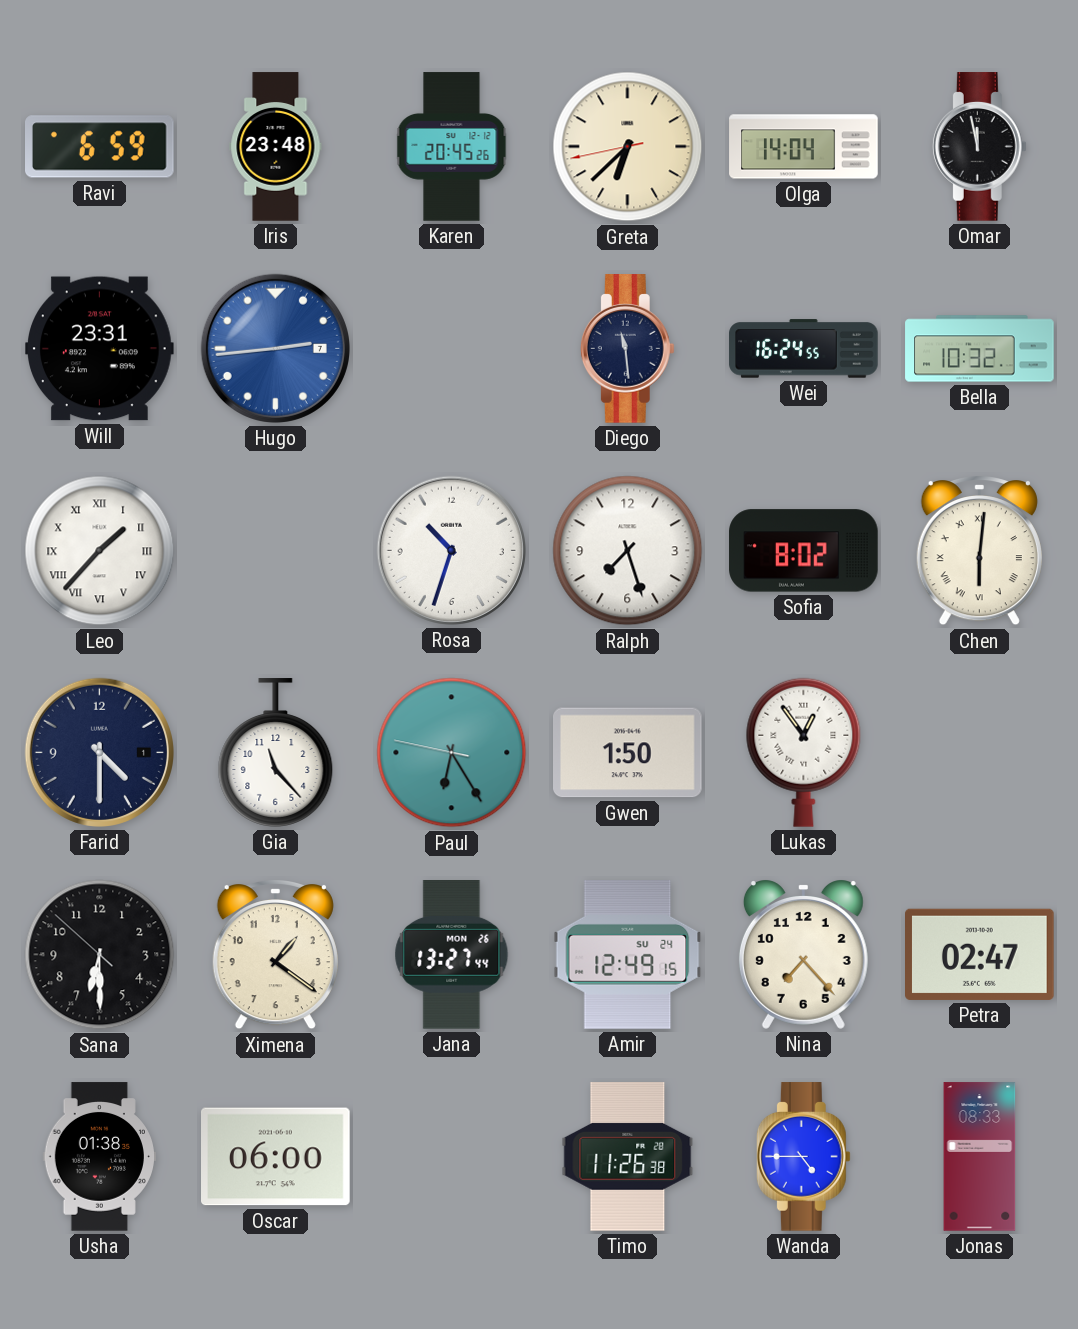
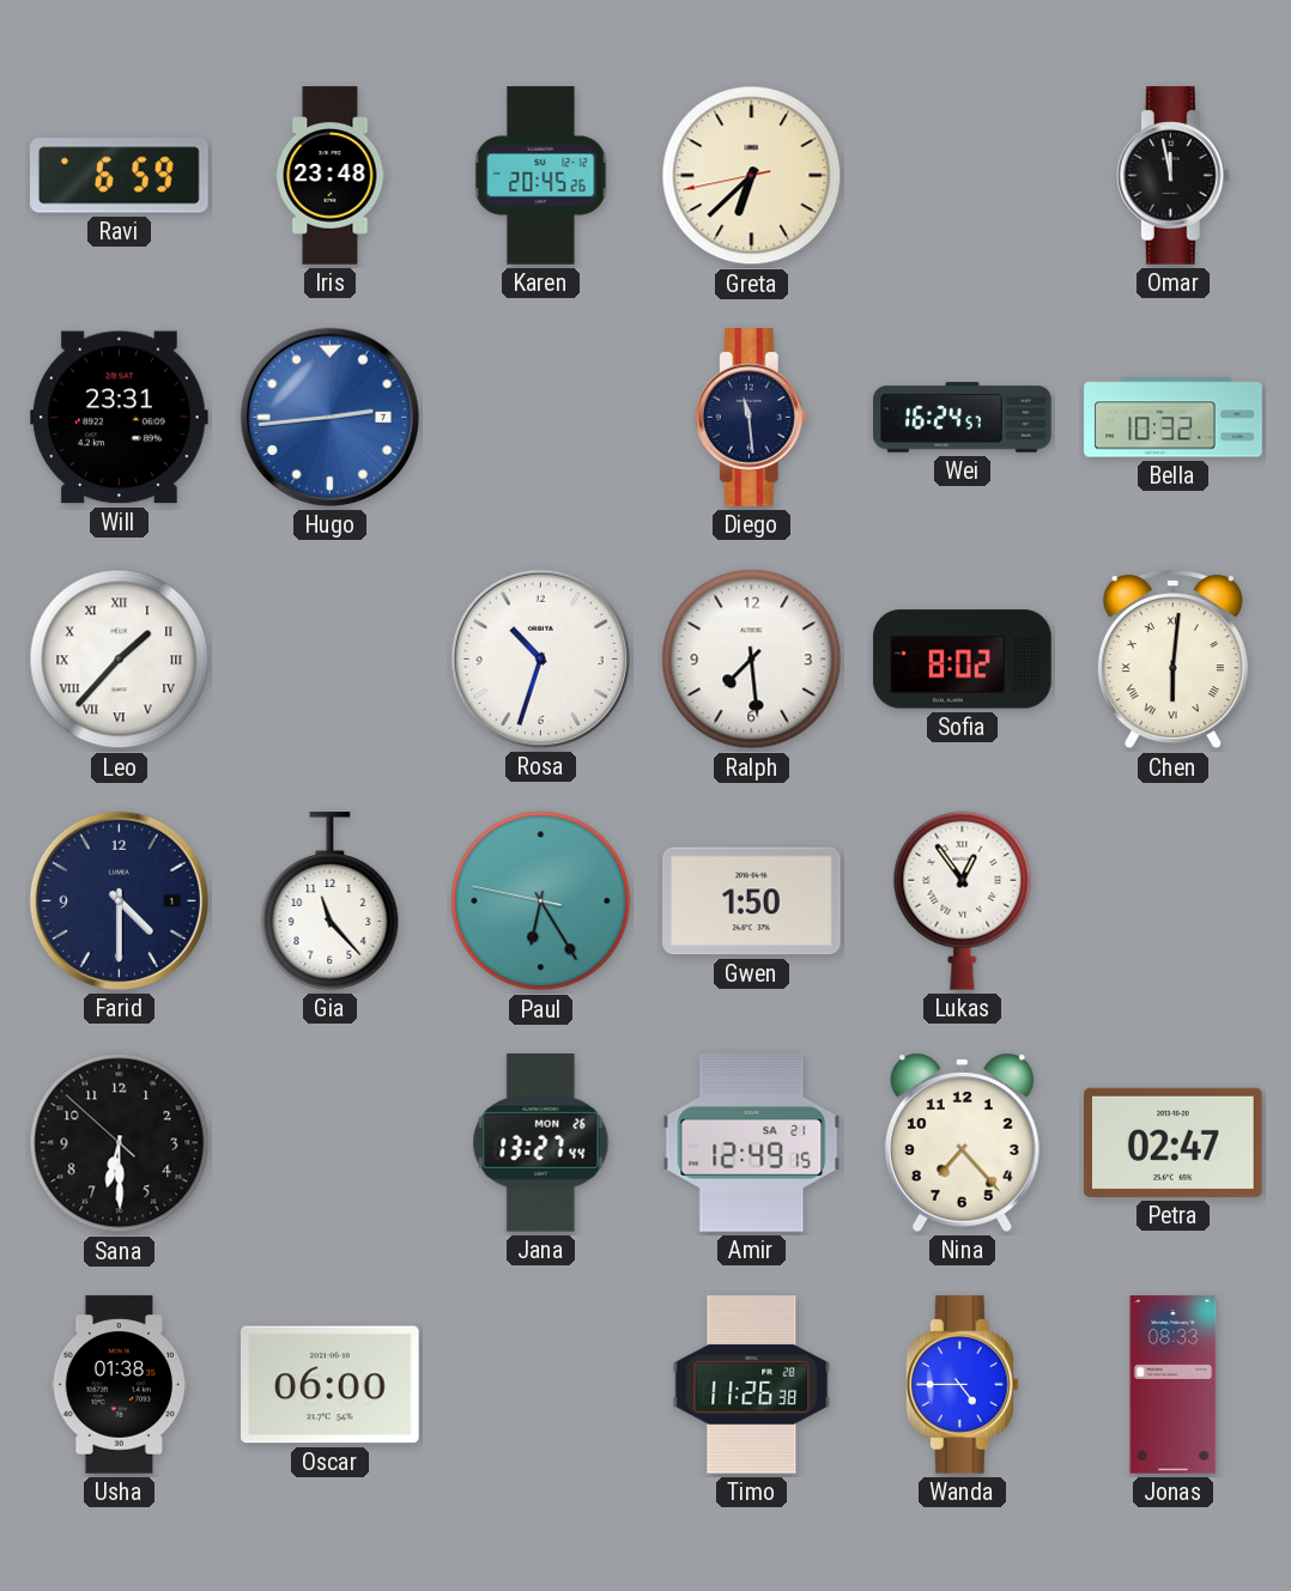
Olga: 14:04 -> none
Wei: 16:24:55 -> 16:24:57
Ralph: 7:27 -> 7:29
Ximena: 1:21 -> none
Amir date: SU 24 -> SA 21
